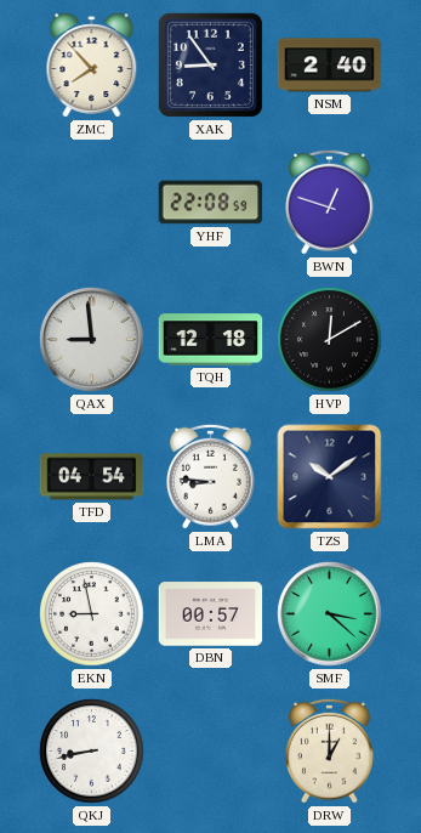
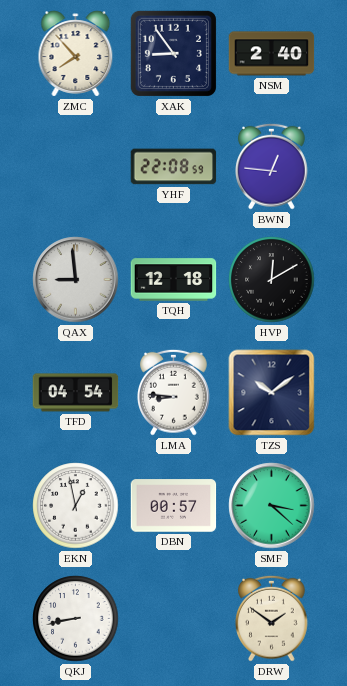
BWN: 12:48 -> 12:46
EKN: 8:58 -> 12:58
DRW: 1:00 -> 1:51
